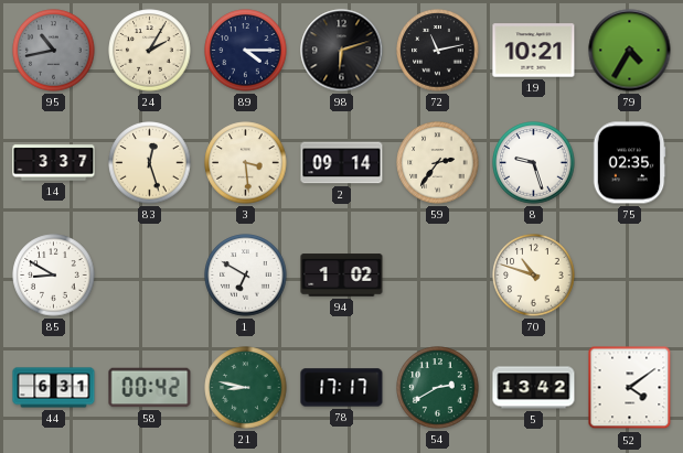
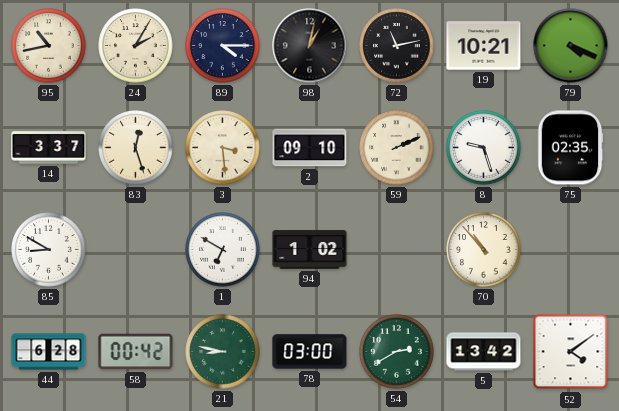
95 dial: grey -> cream
98: 6:12 -> 1:02
79: 4:35 -> 4:19
2: 09:14 -> 09:10
59: 2:36 -> 2:11
70: 10:48 -> 10:53
44: 6:31 -> 6:28
78: 17:17 -> 03:00
